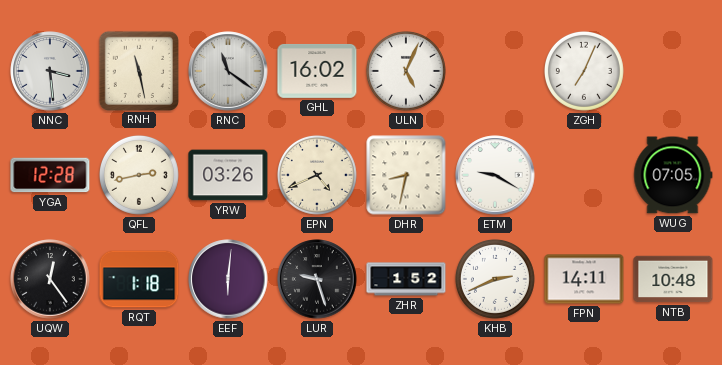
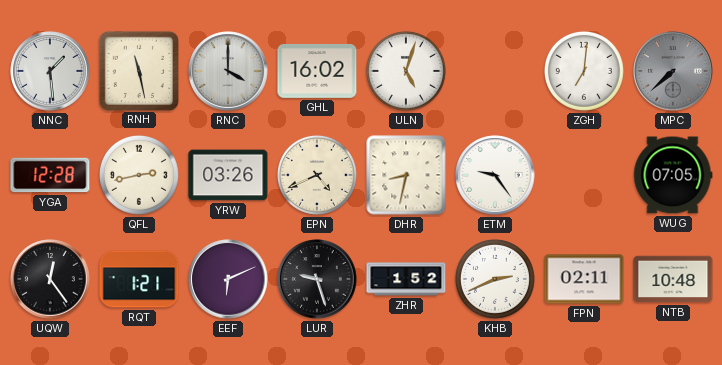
NNC: 3:29 -> 1:29
RNC: 11:21 -> 4:00
ULN: 5:04 -> 5:03
ZGH: 7:04 -> 7:01
MPC: none -> 7:38
ETM: 9:20 -> 9:24
RQT: 1:18 -> 1:21
EEF: 6:01 -> 6:11
FPN: 14:11 -> 02:11
